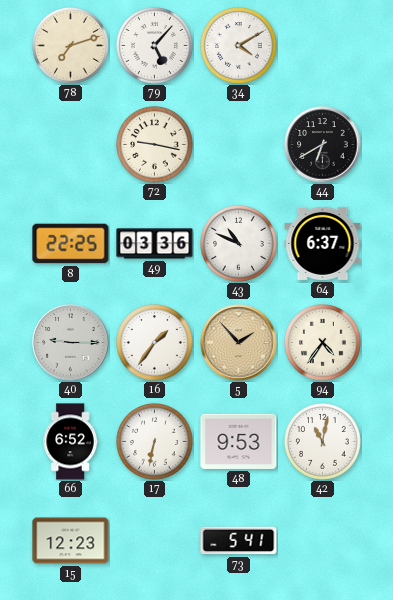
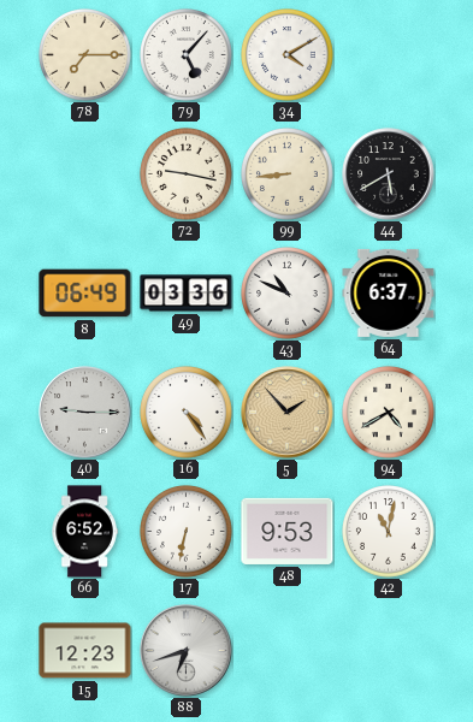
78: 7:12 -> 7:15
99: none -> 8:44
44: 6:40 -> 5:40
8: 22:25 -> 06:49
16: 1:36 -> 4:24
94: 4:36 -> 4:40
88: none -> 6:42
73: 5:41 -> none
